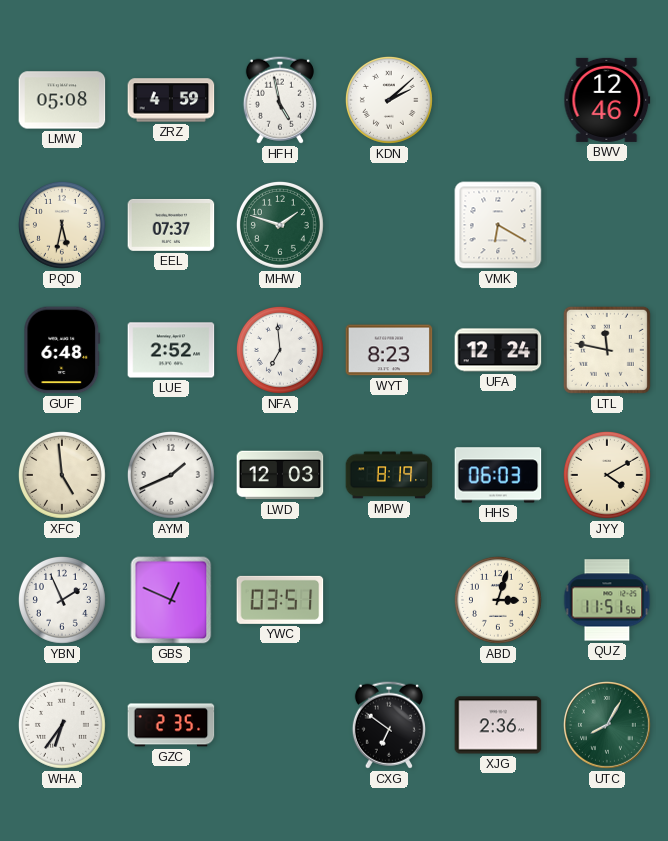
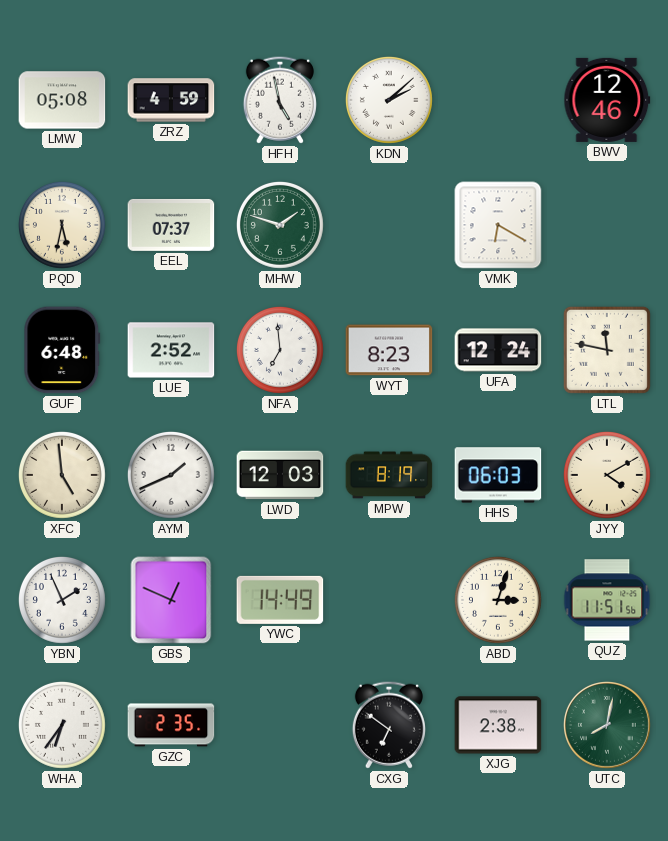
YWC: 03:51 -> 14:49
XJG: 2:36 -> 2:38
UTC: 8:05 -> 8:02
